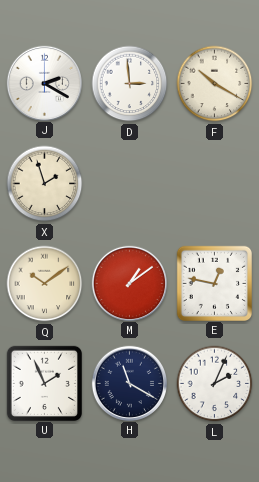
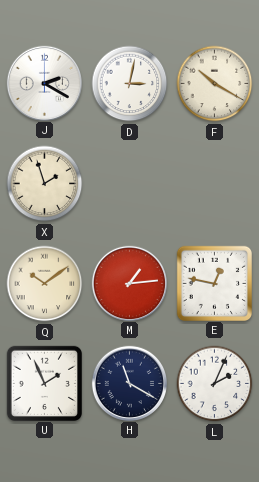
D: 2:59 -> 3:02
M: 1:09 -> 1:14
